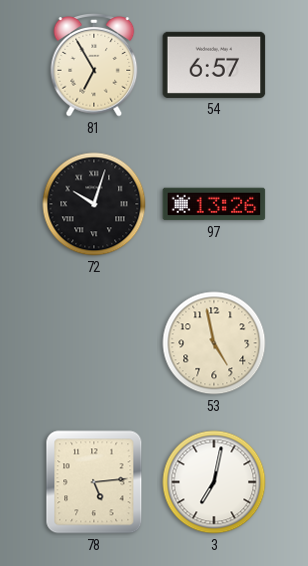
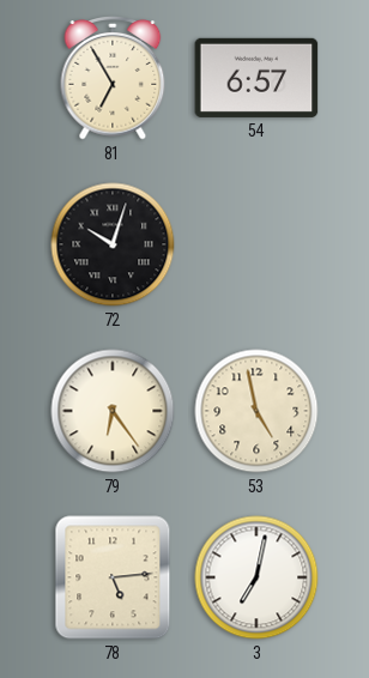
97: 13:26 -> none
79: none -> 6:24
